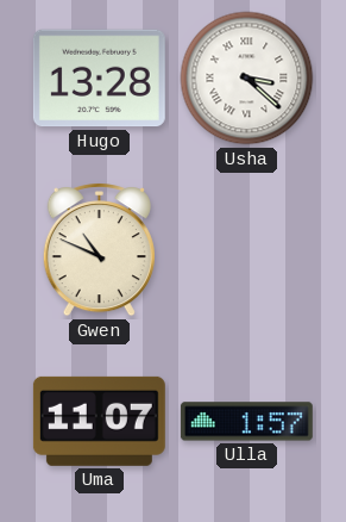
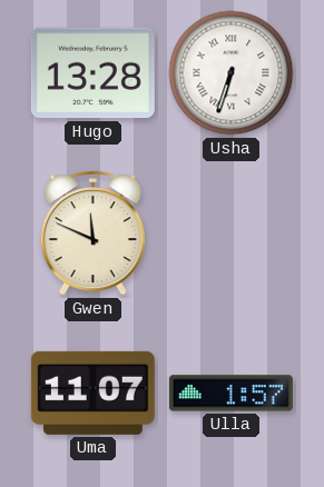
Usha: 3:22 -> 6:33
Gwen: 10:49 -> 11:49
